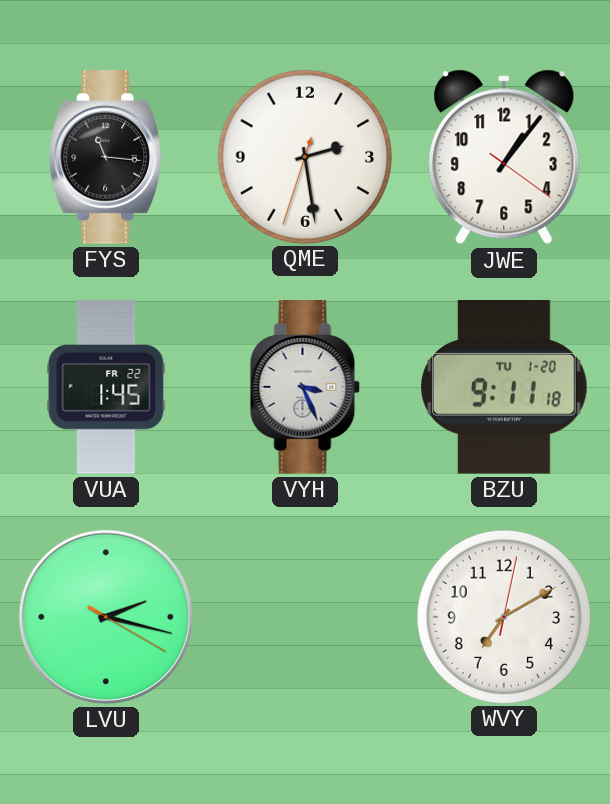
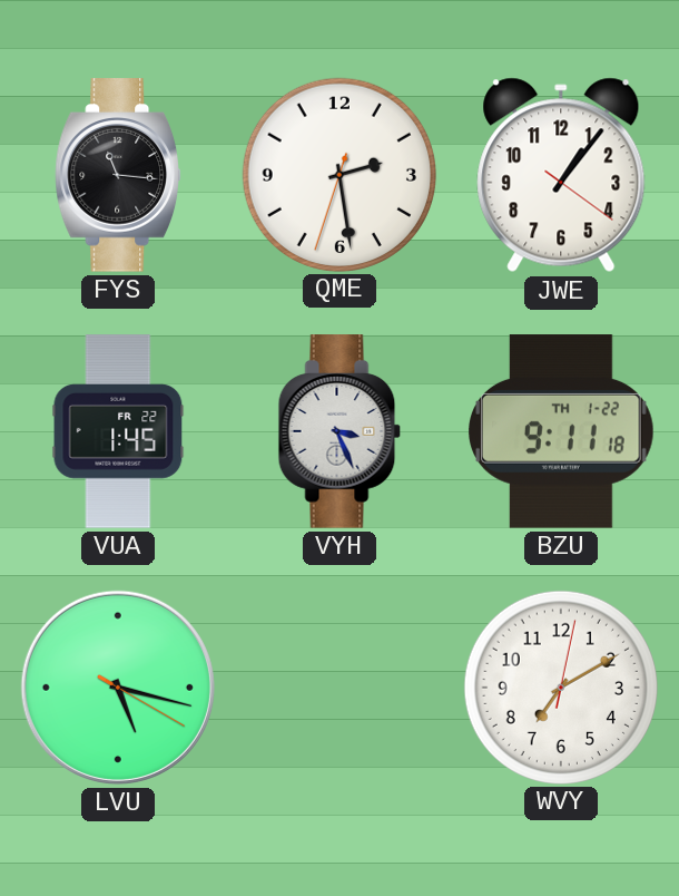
BZU date: TU 1-20 -> TH 1-22
LVU: 2:17 -> 5:17
